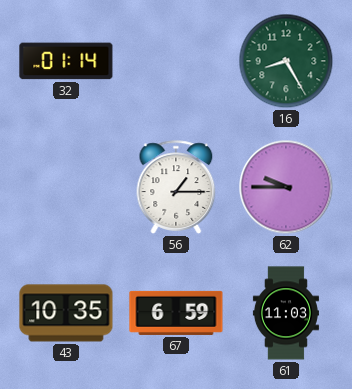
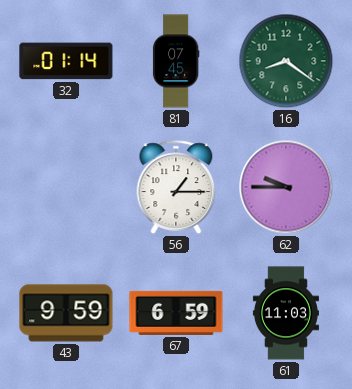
81: none -> 07:45
16: 8:25 -> 8:21
43: 10:35 -> 9:59
